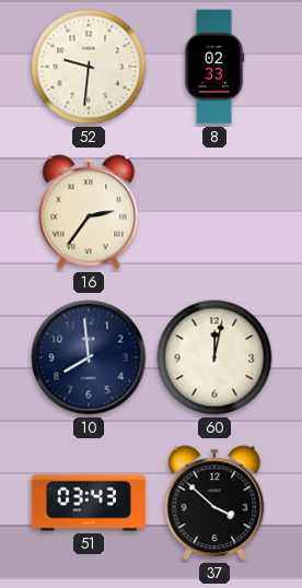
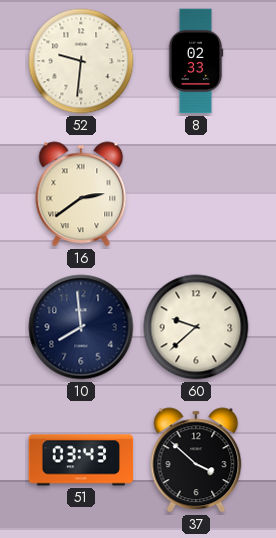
16: 2:36 -> 2:39
60: 12:02 -> 9:38
